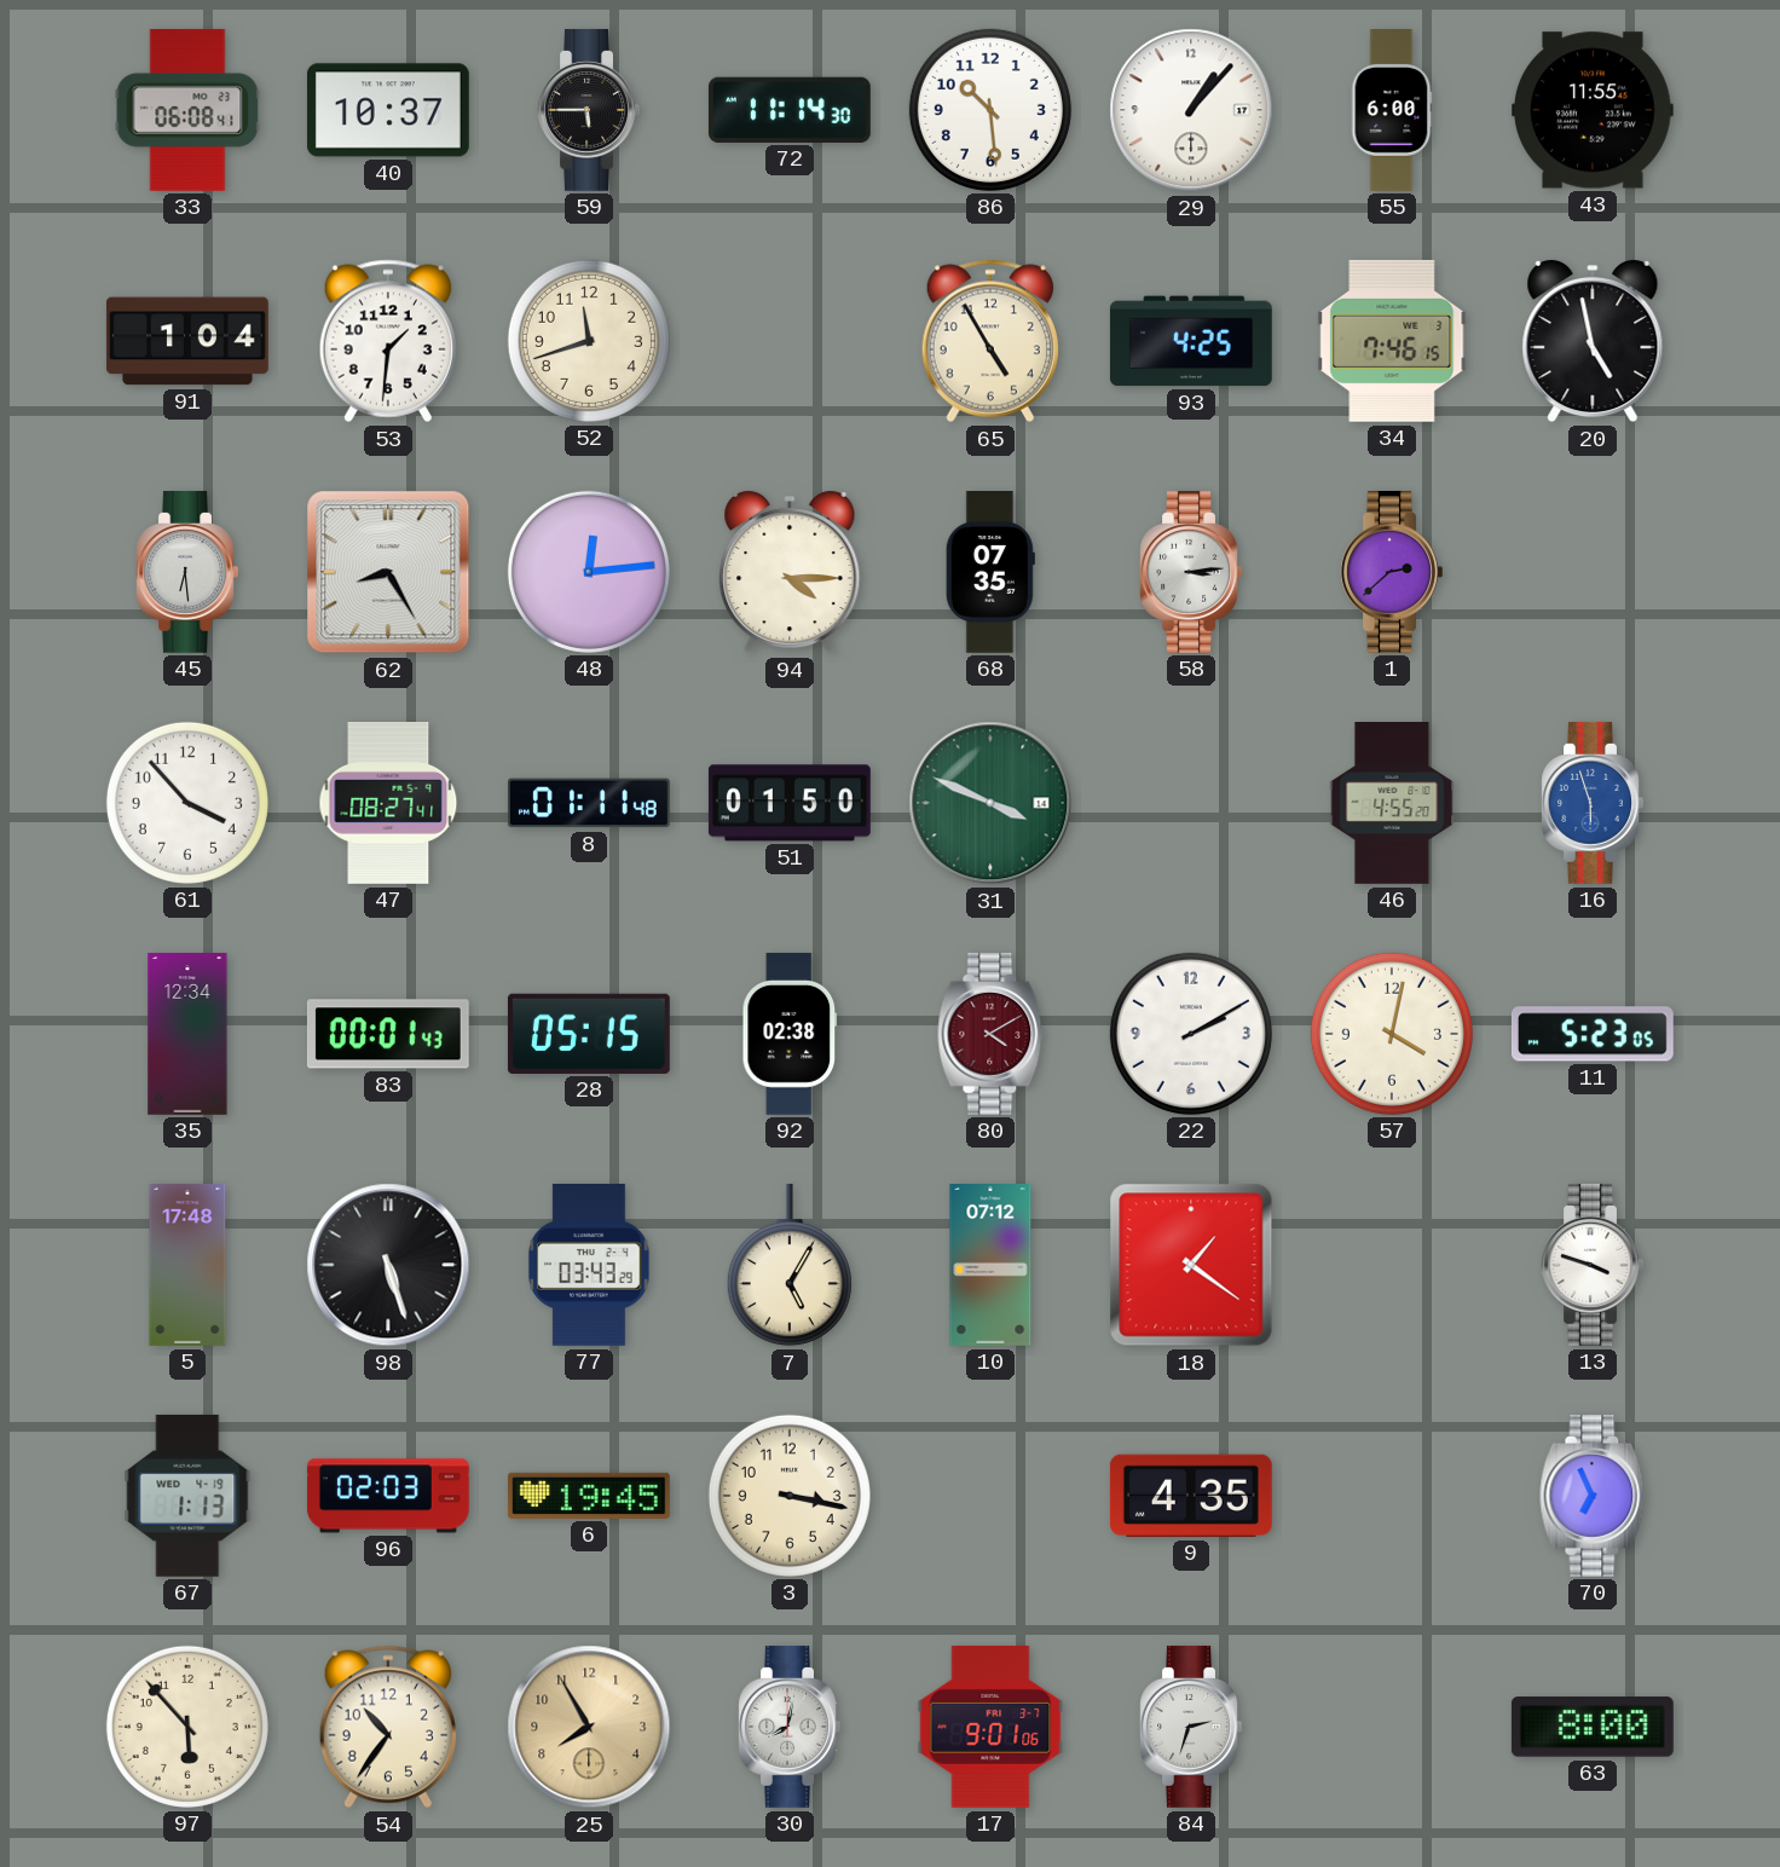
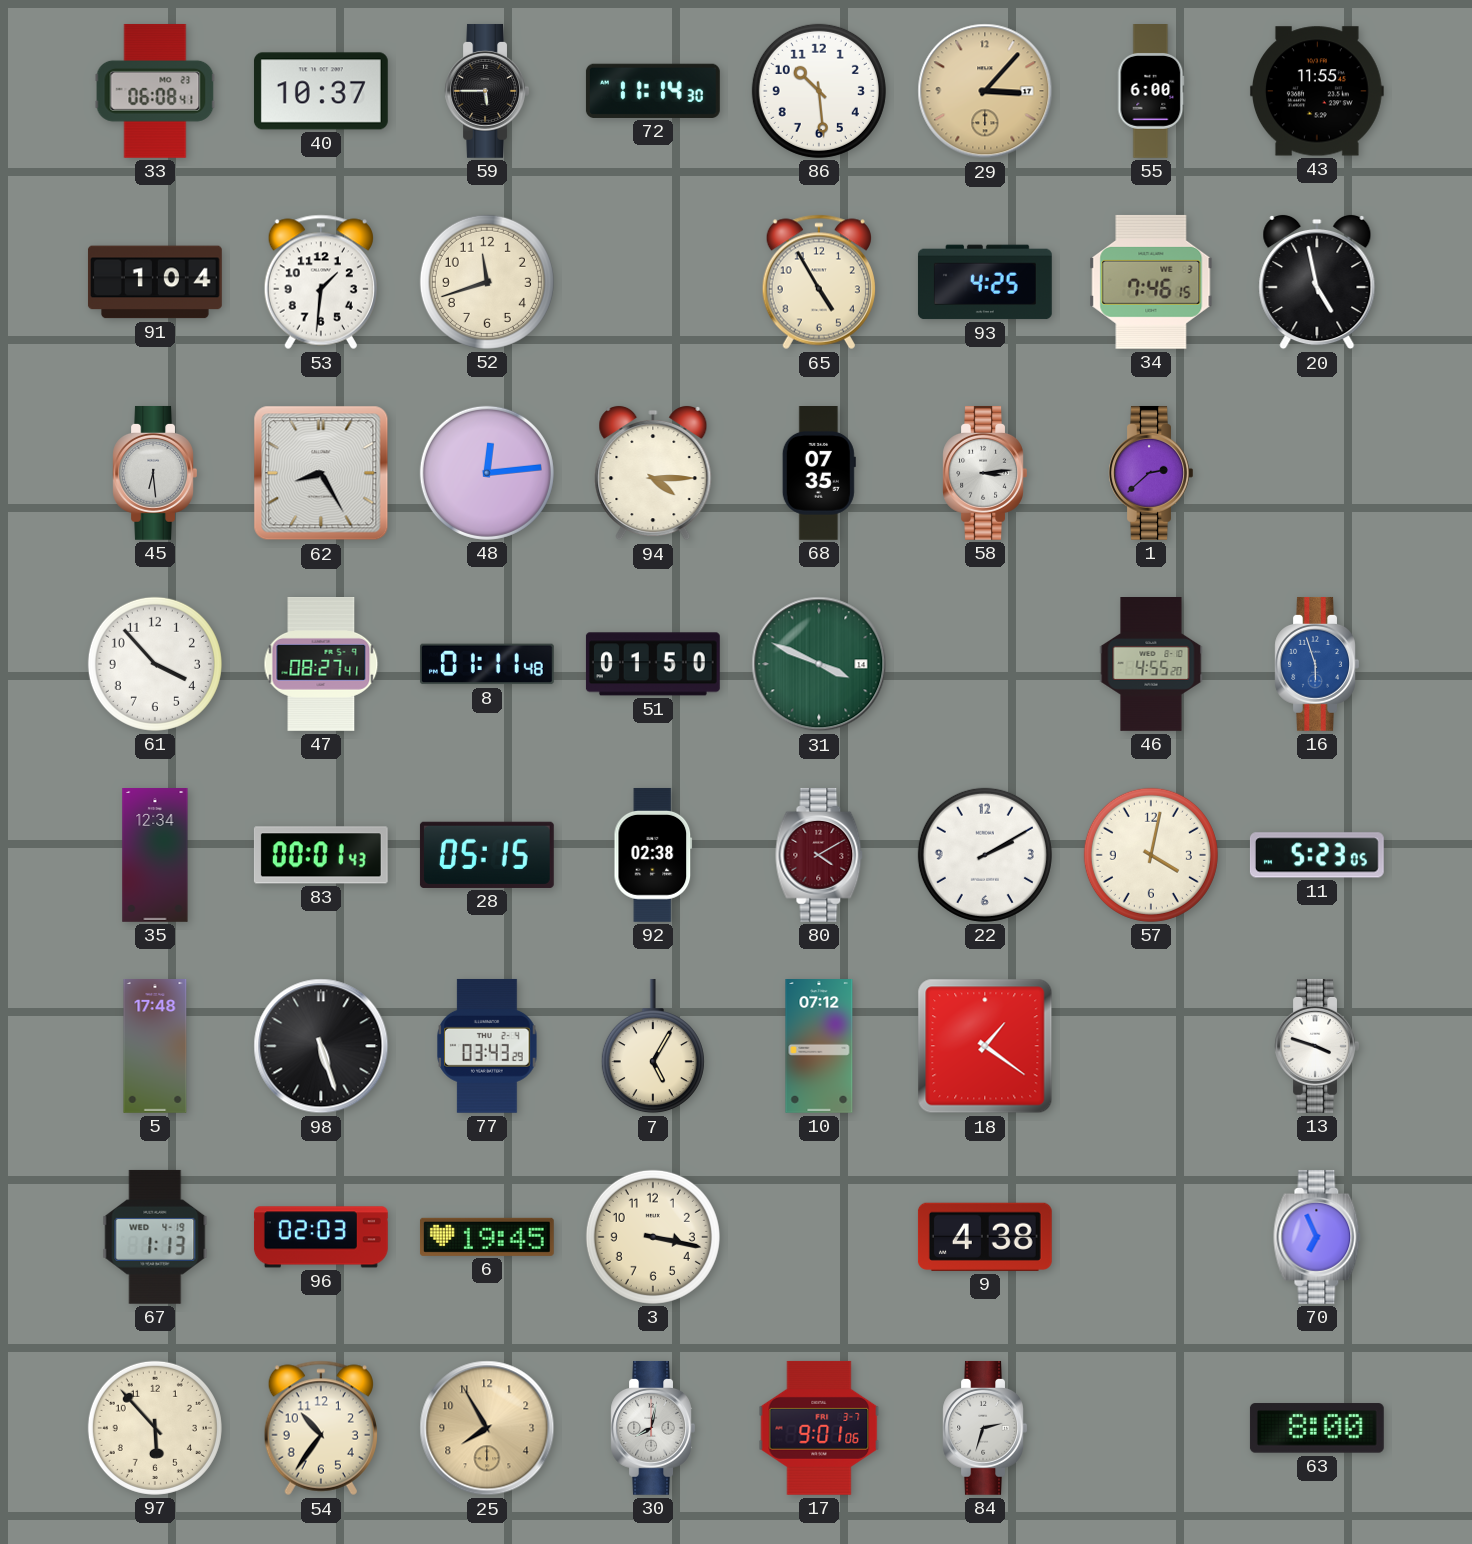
29: 1:07 -> 3:07
29 dial: white -> champagne
9: 4:35 -> 4:38
